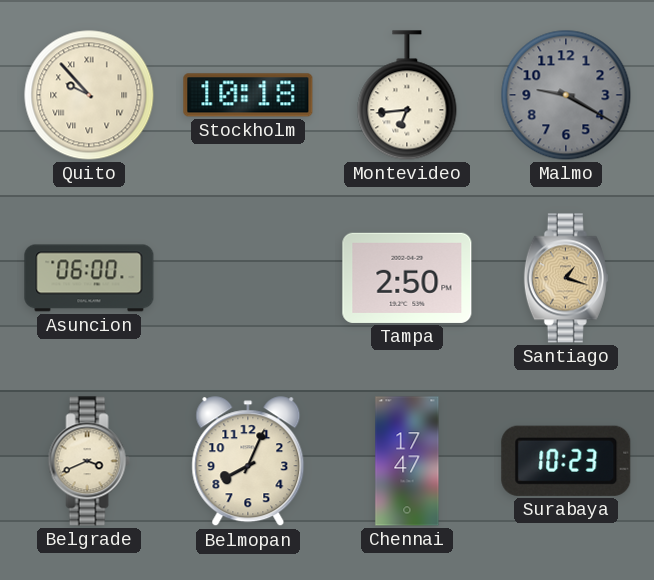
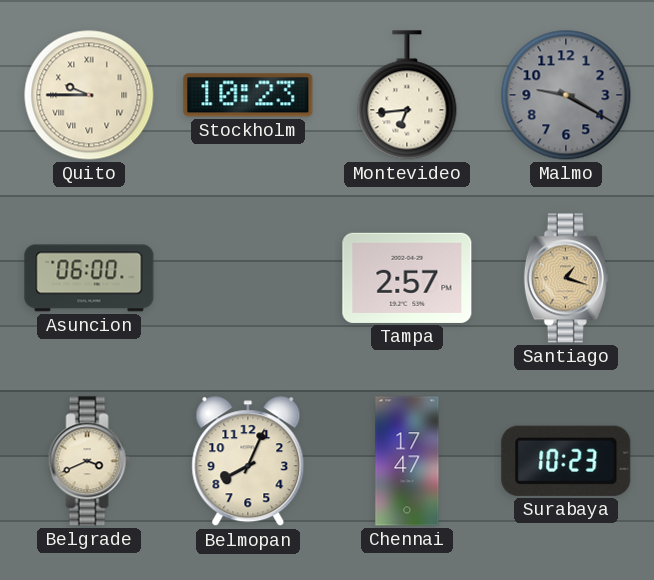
Quito: 9:53 -> 9:45
Stockholm: 10:18 -> 10:23
Tampa: 2:50 -> 2:57
